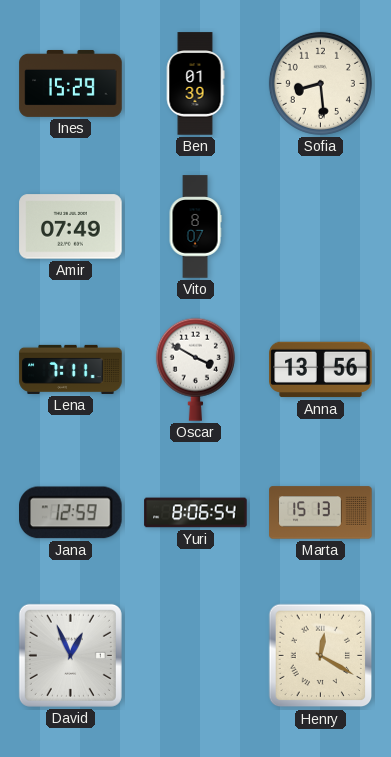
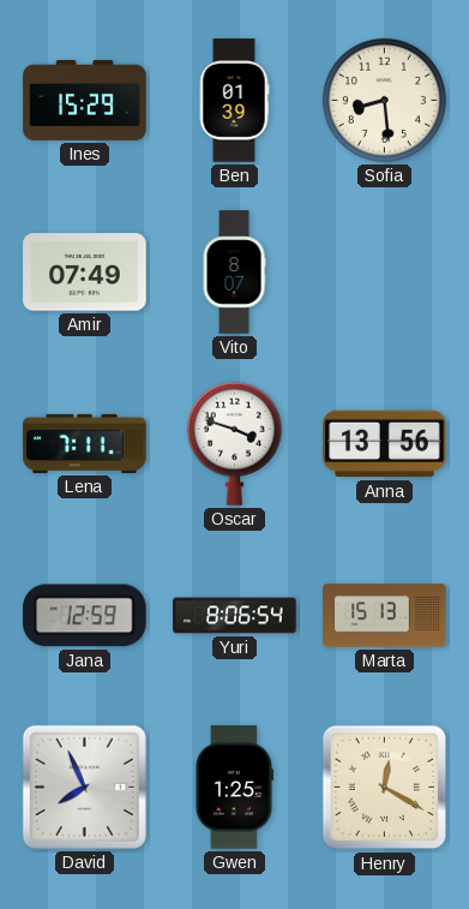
Oscar: 3:50 -> 3:48
David: 12:56 -> 7:56
Gwen: none -> 1:25
